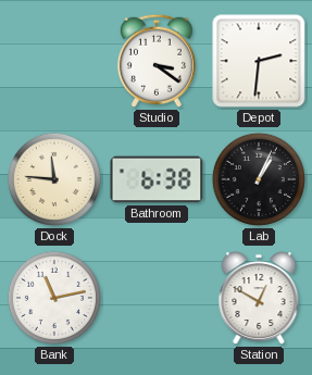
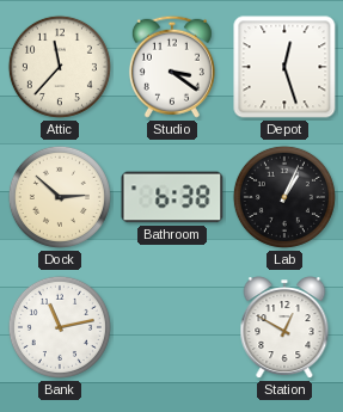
Attic: none -> 11:37
Depot: 2:31 -> 12:27
Dock: 11:46 -> 2:52
